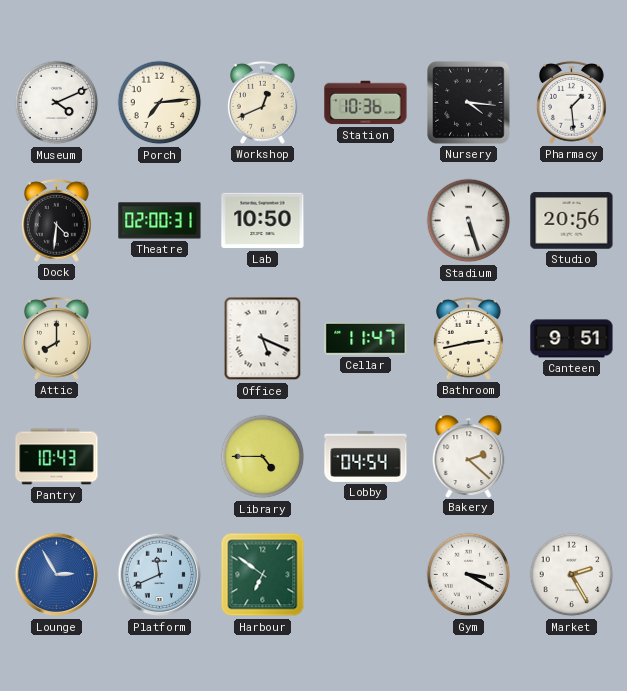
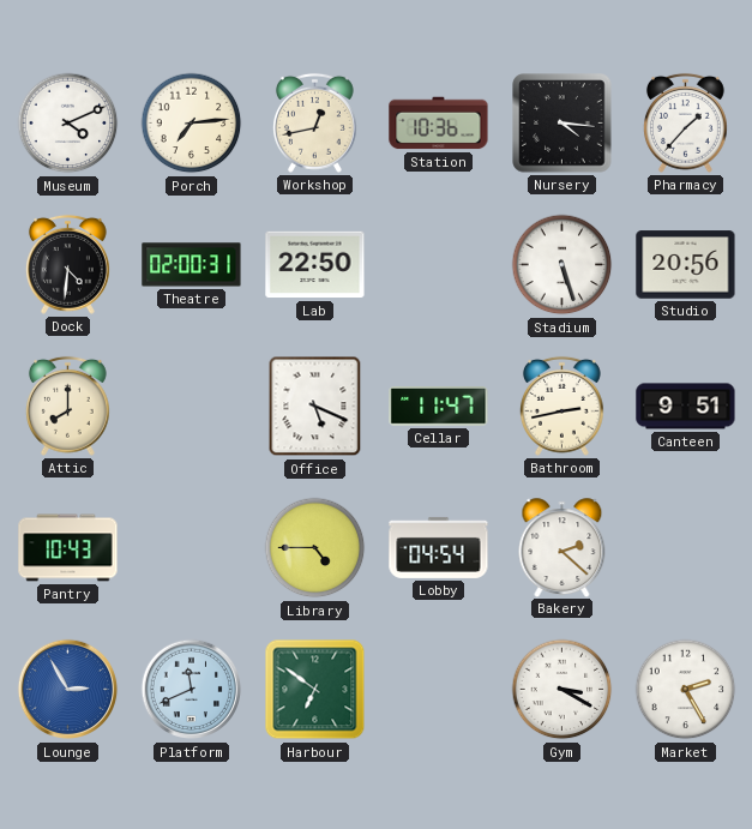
Workshop: 12:41 -> 12:43
Pharmacy: 1:29 -> 1:37
Lab: 10:50 -> 22:50
